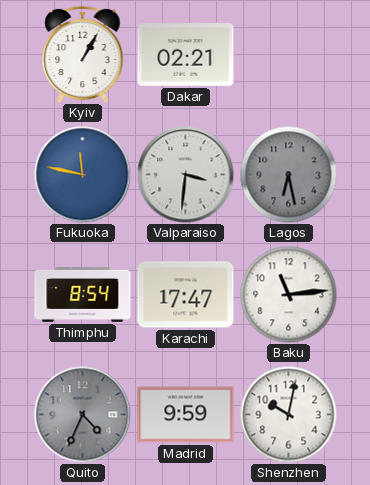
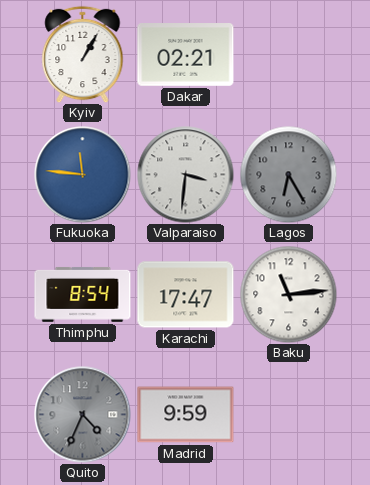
Fukuoka: 11:47 -> 11:46
Lagos: 6:28 -> 6:25
Shenzhen: 10:02 -> none
